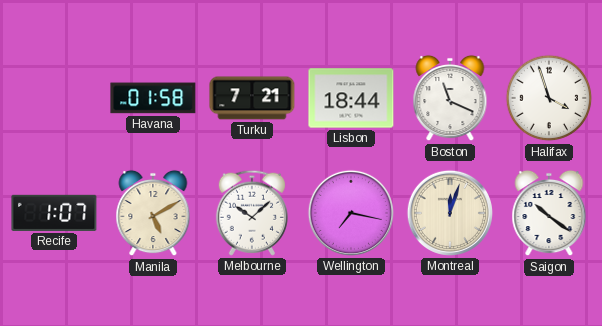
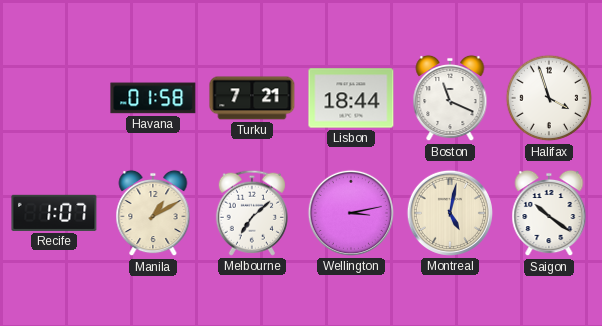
Manila: 5:10 -> 1:10
Melbourne: 10:08 -> 7:08
Wellington: 7:17 -> 3:13
Montreal: 12:03 -> 5:02
